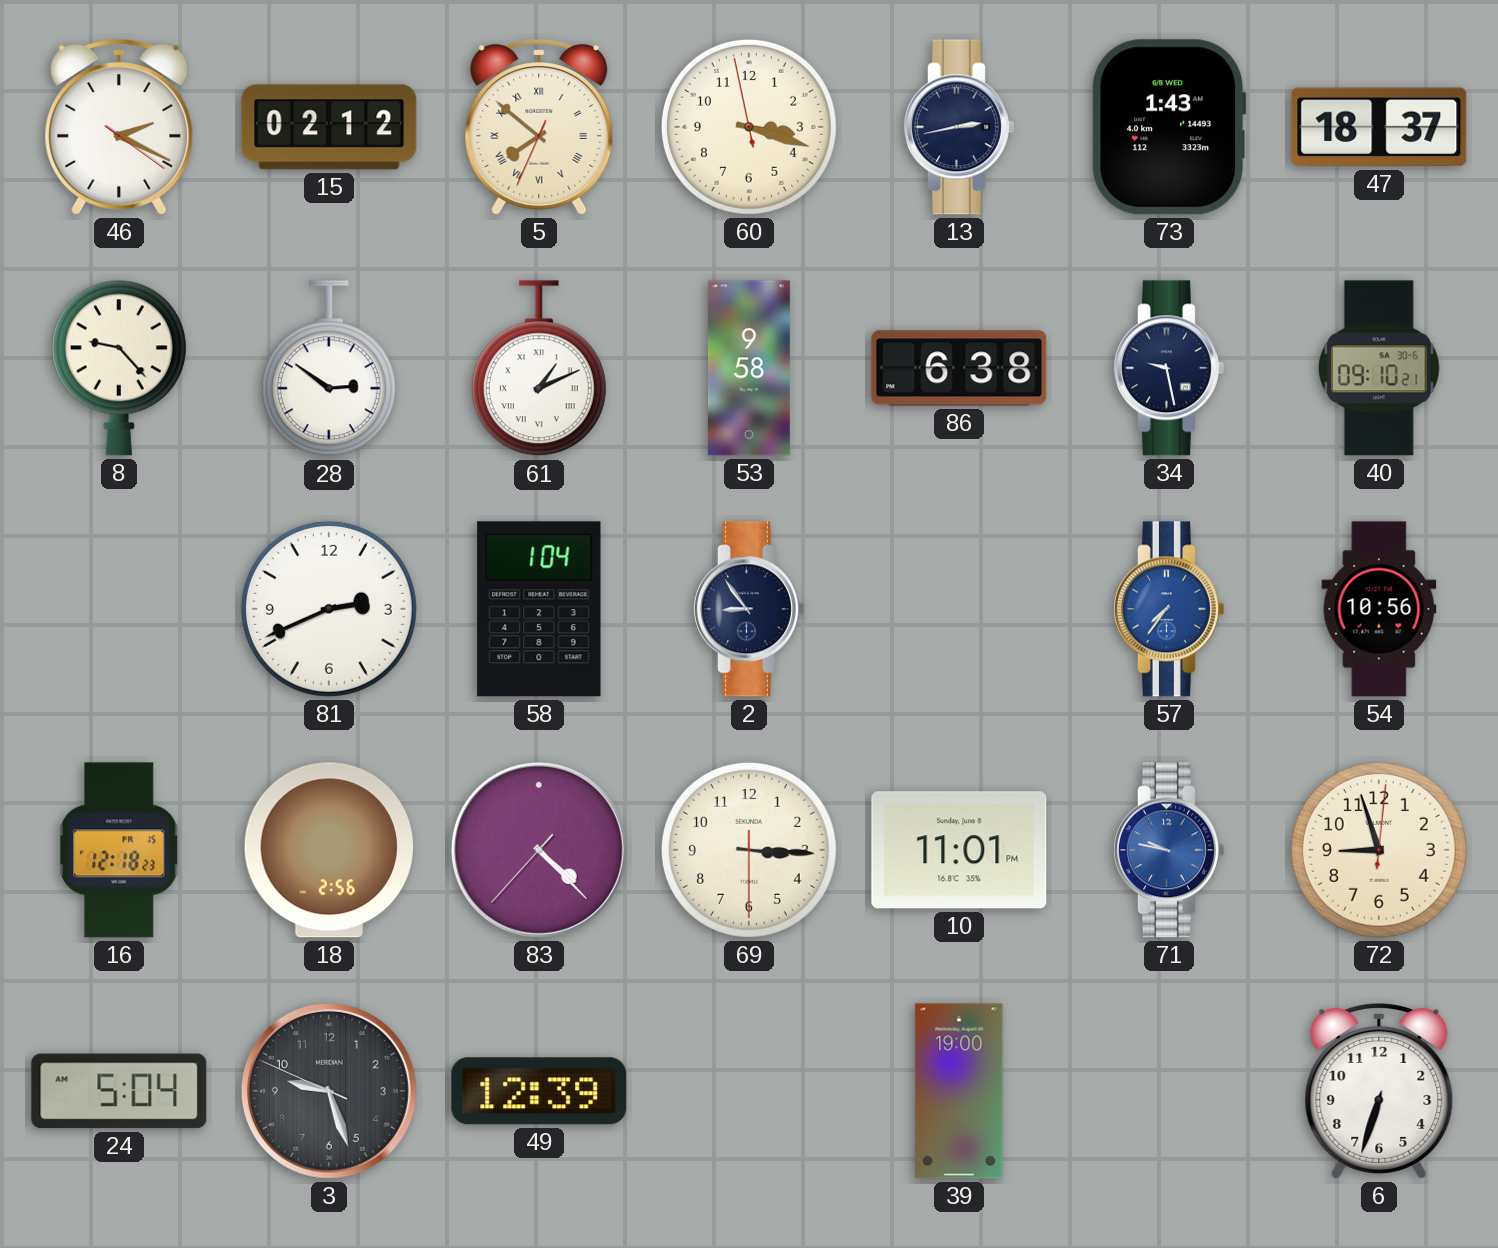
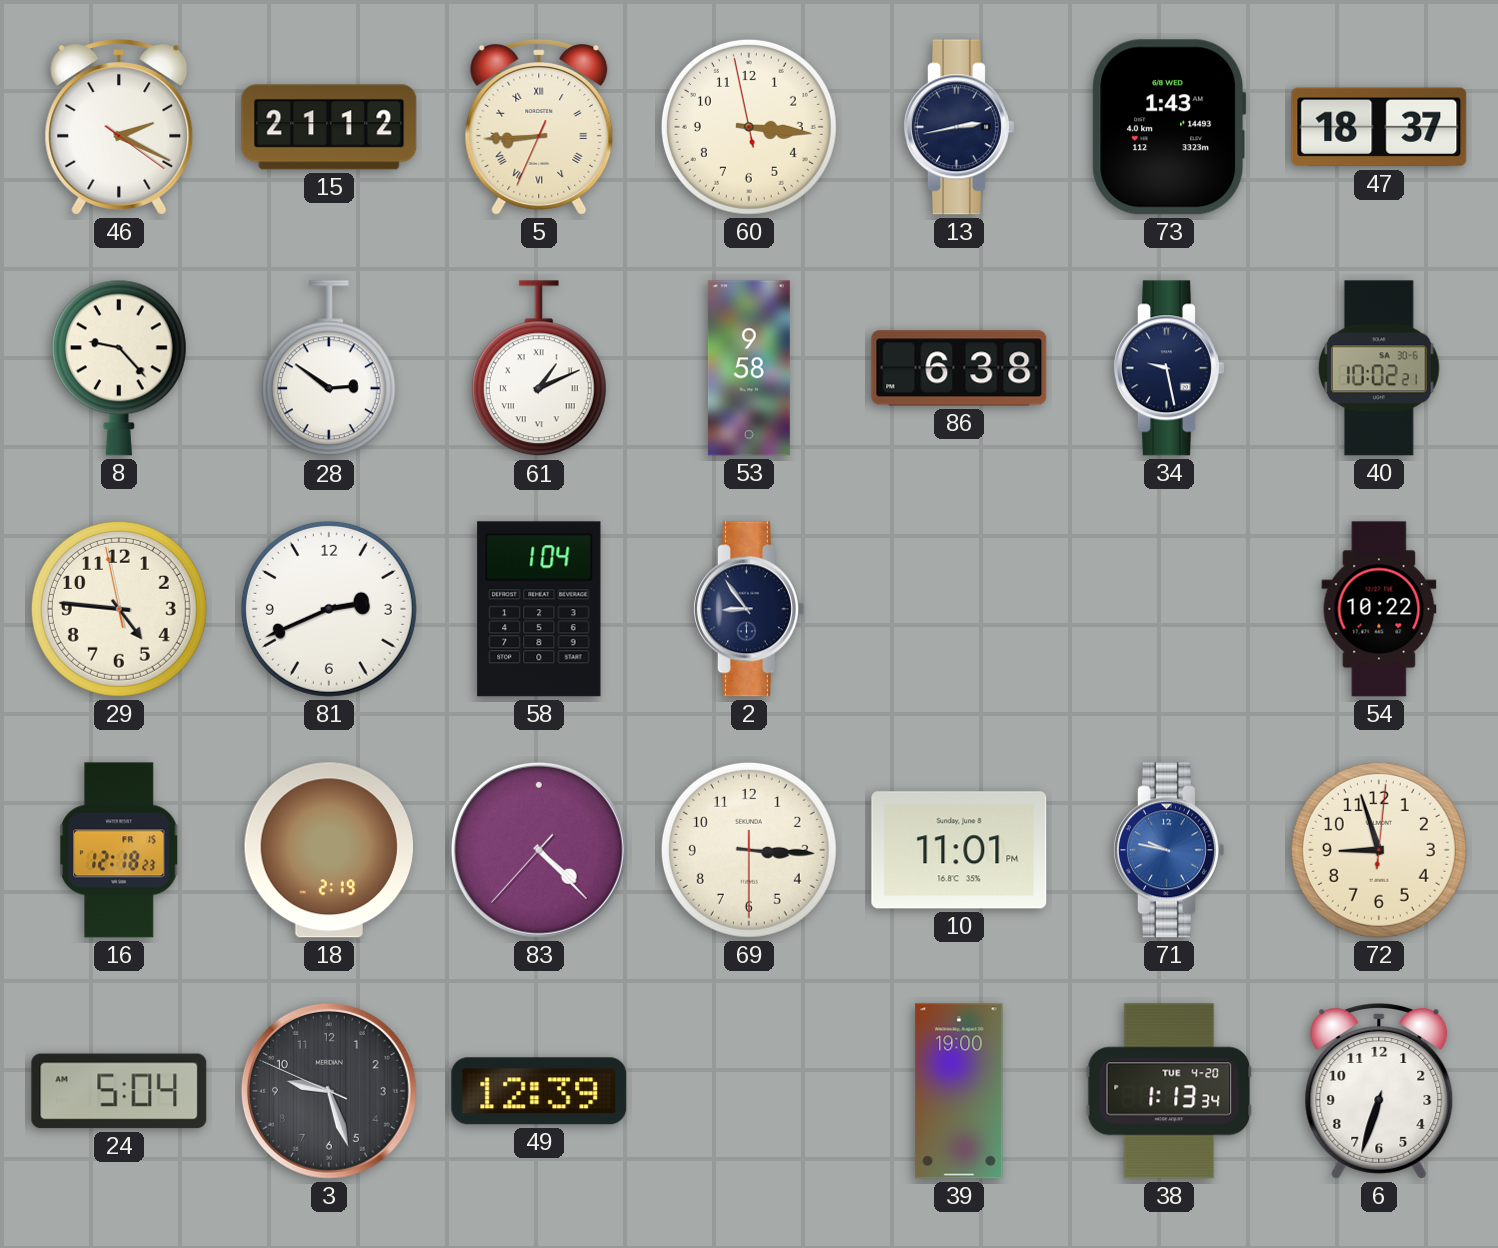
15: 02:12 -> 21:12
5: 7:51 -> 8:44
60: 3:17 -> 3:15
40: 09:10 -> 10:02
29: none -> 4:45
57: 7:36 -> none
54: 10:56 -> 10:22
18: 2:56 -> 2:19
38: none -> 1:13
